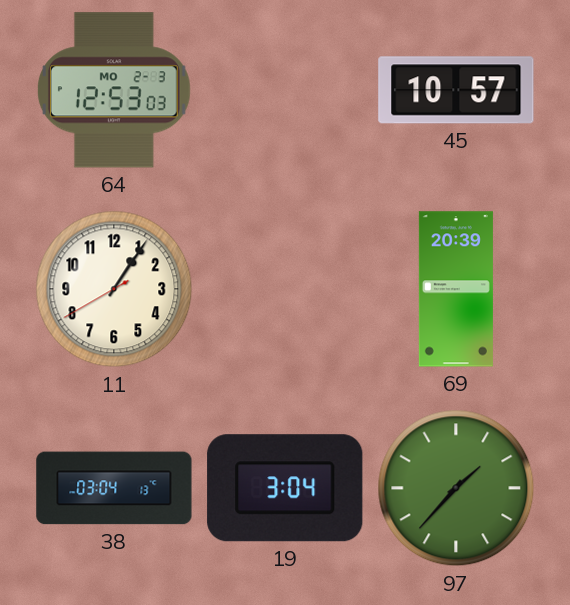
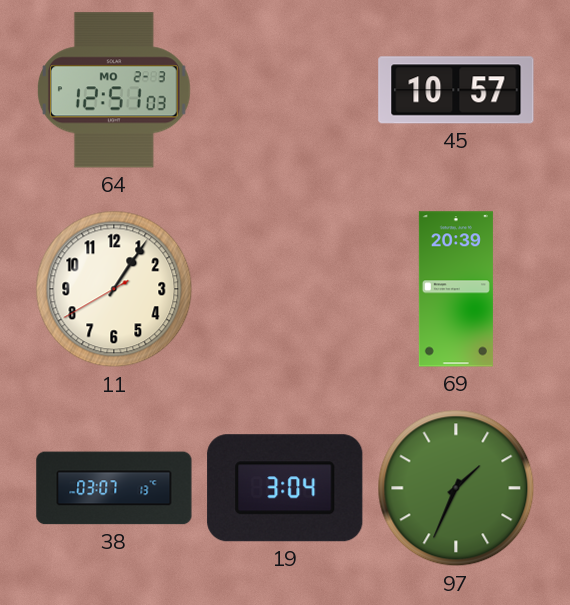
64: 12:53 -> 12:51
38: 03:04 -> 03:07
97: 1:37 -> 1:34
